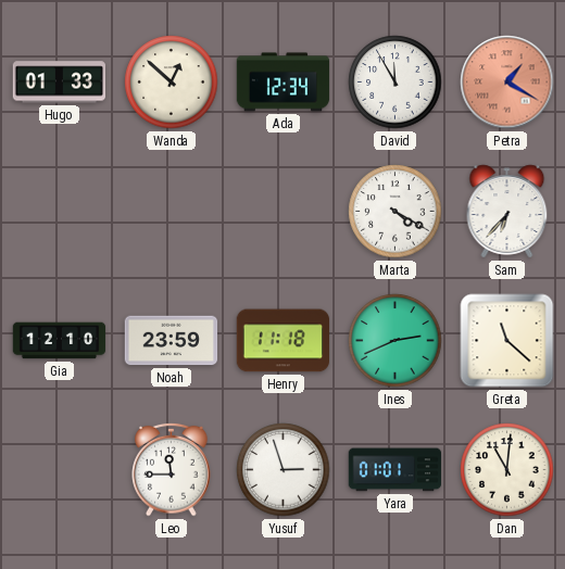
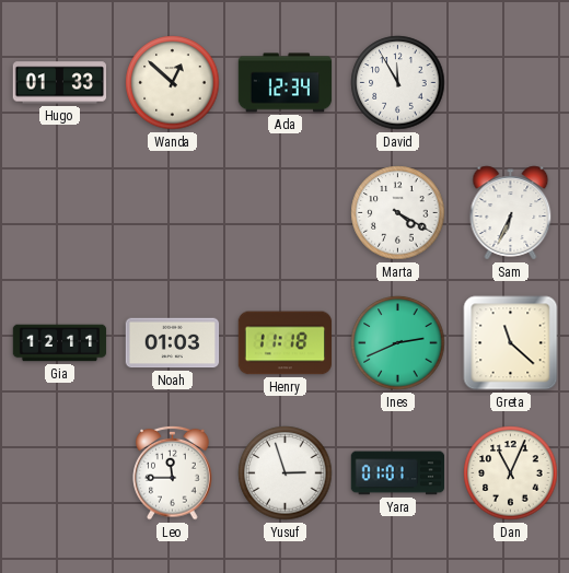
Petra: 1:20 -> none
Sam: 6:37 -> 6:34
Gia: 12:10 -> 12:11
Noah: 23:59 -> 01:03
Dan: 11:01 -> 11:04
